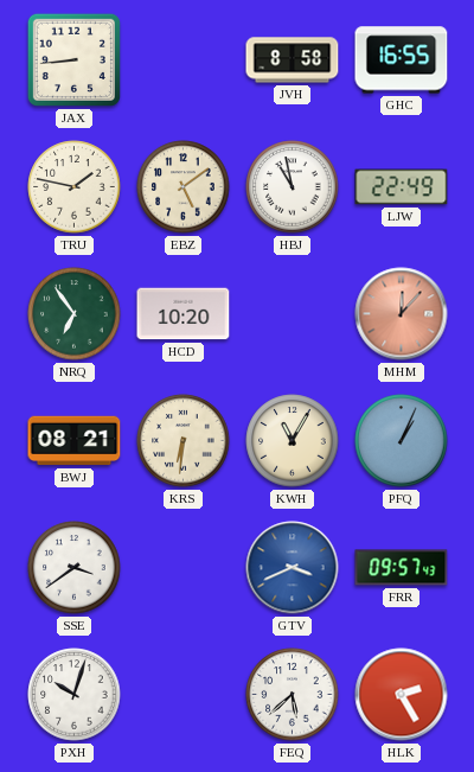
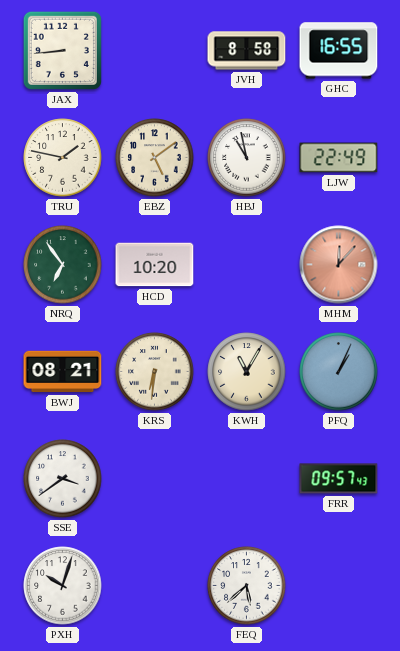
GTV: 3:41 -> none
HLK: 2:25 -> none
